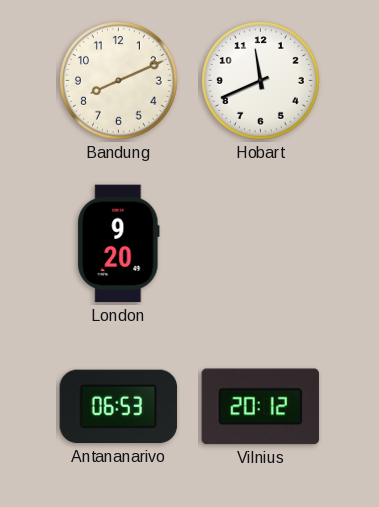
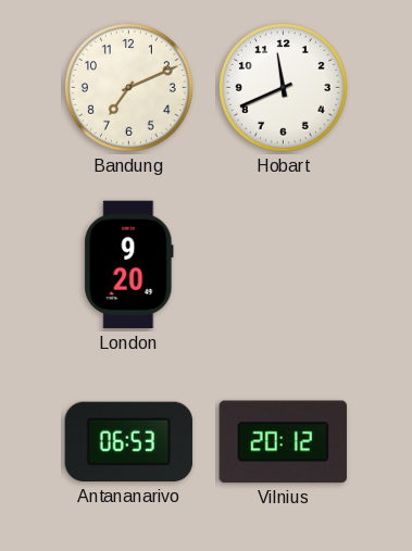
Bandung: 8:11 -> 7:11
